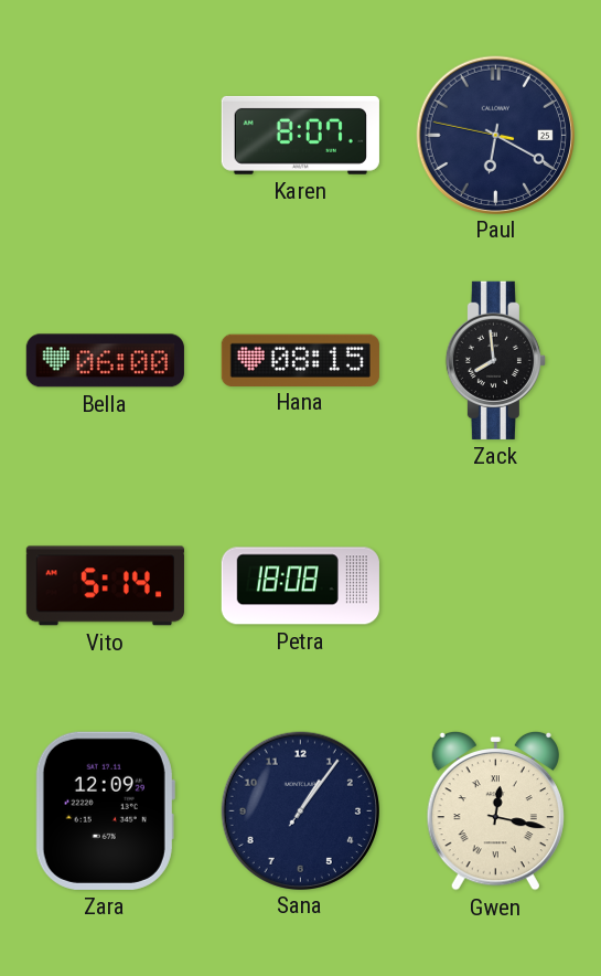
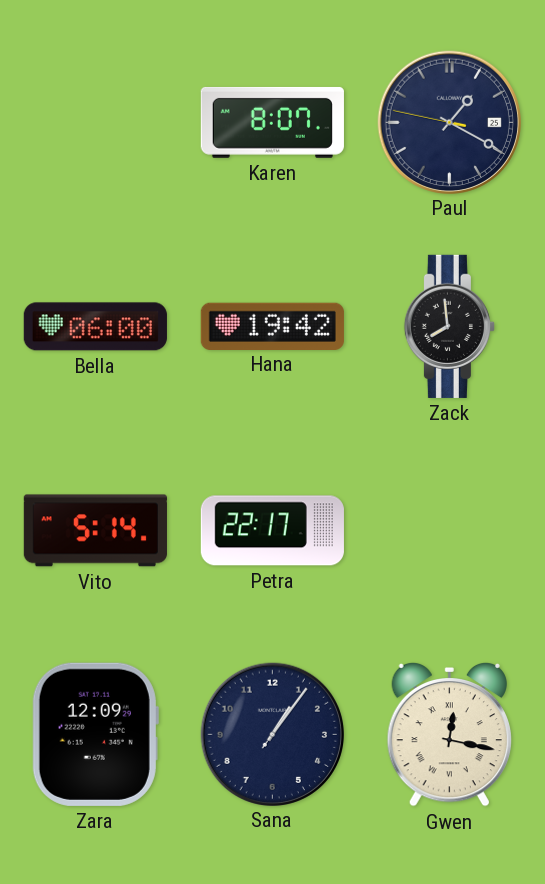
Paul: 6:19 -> 1:19
Hana: 08:15 -> 19:42
Petra: 18:08 -> 22:17
